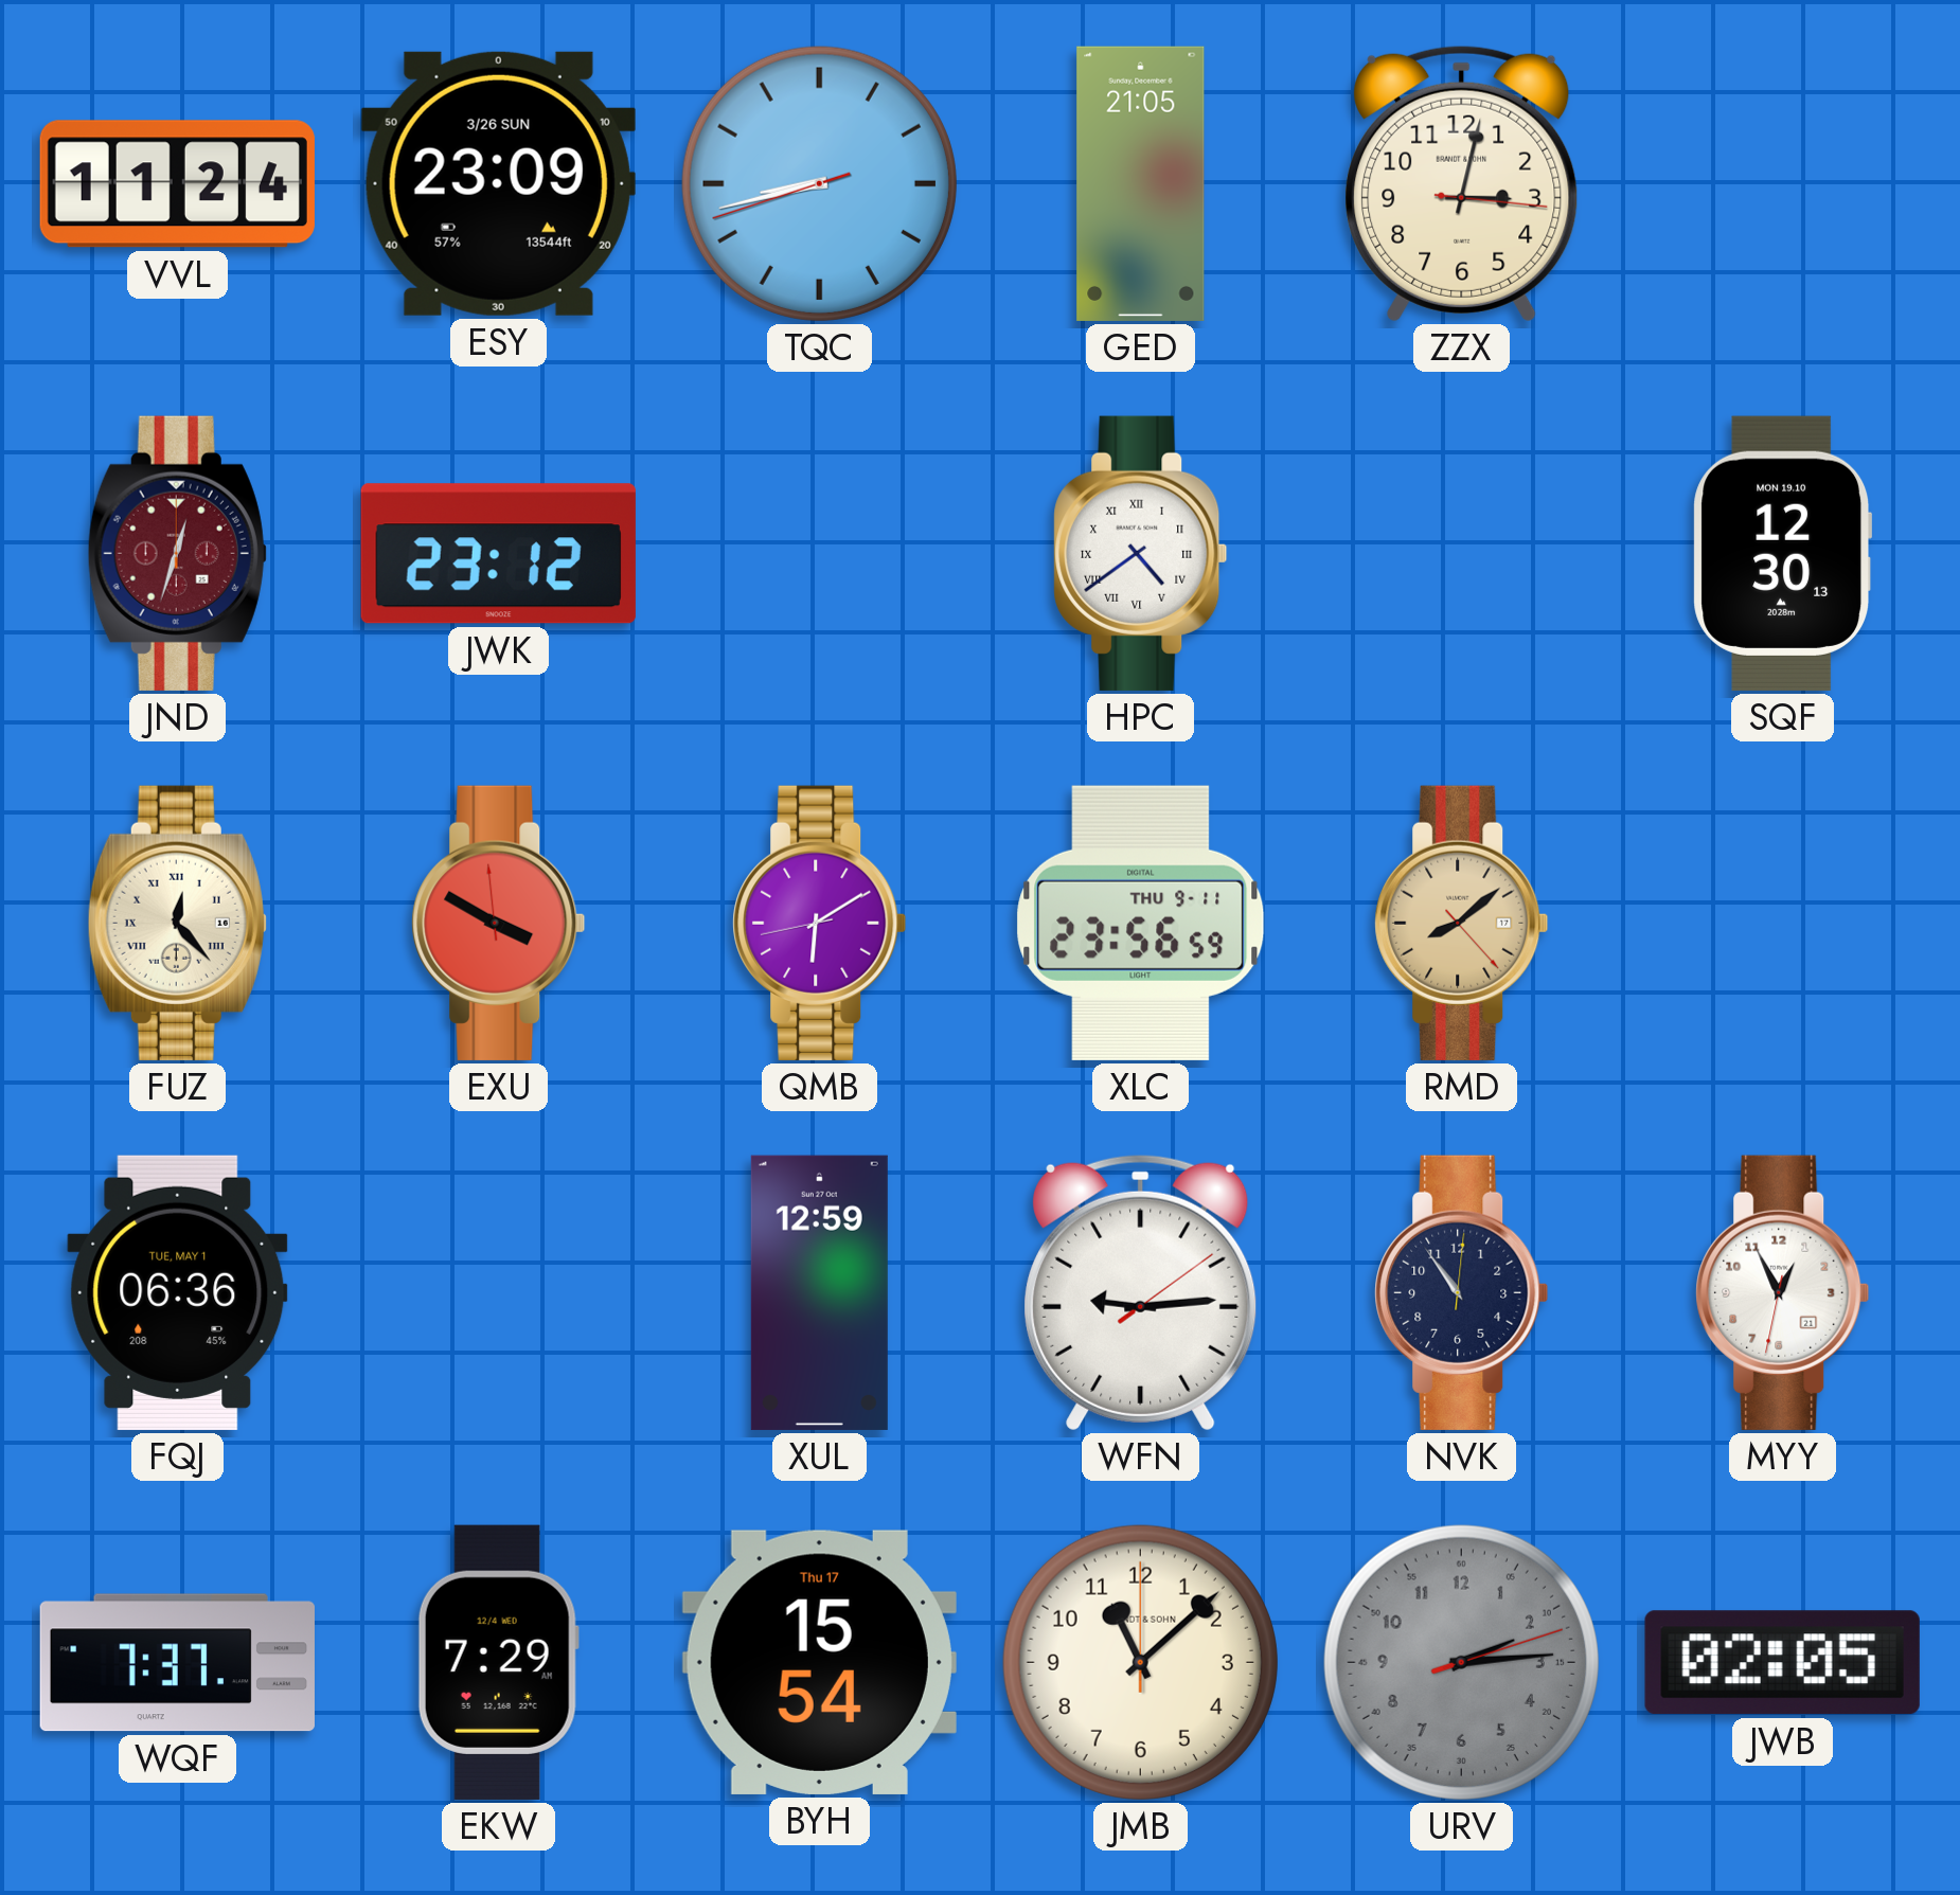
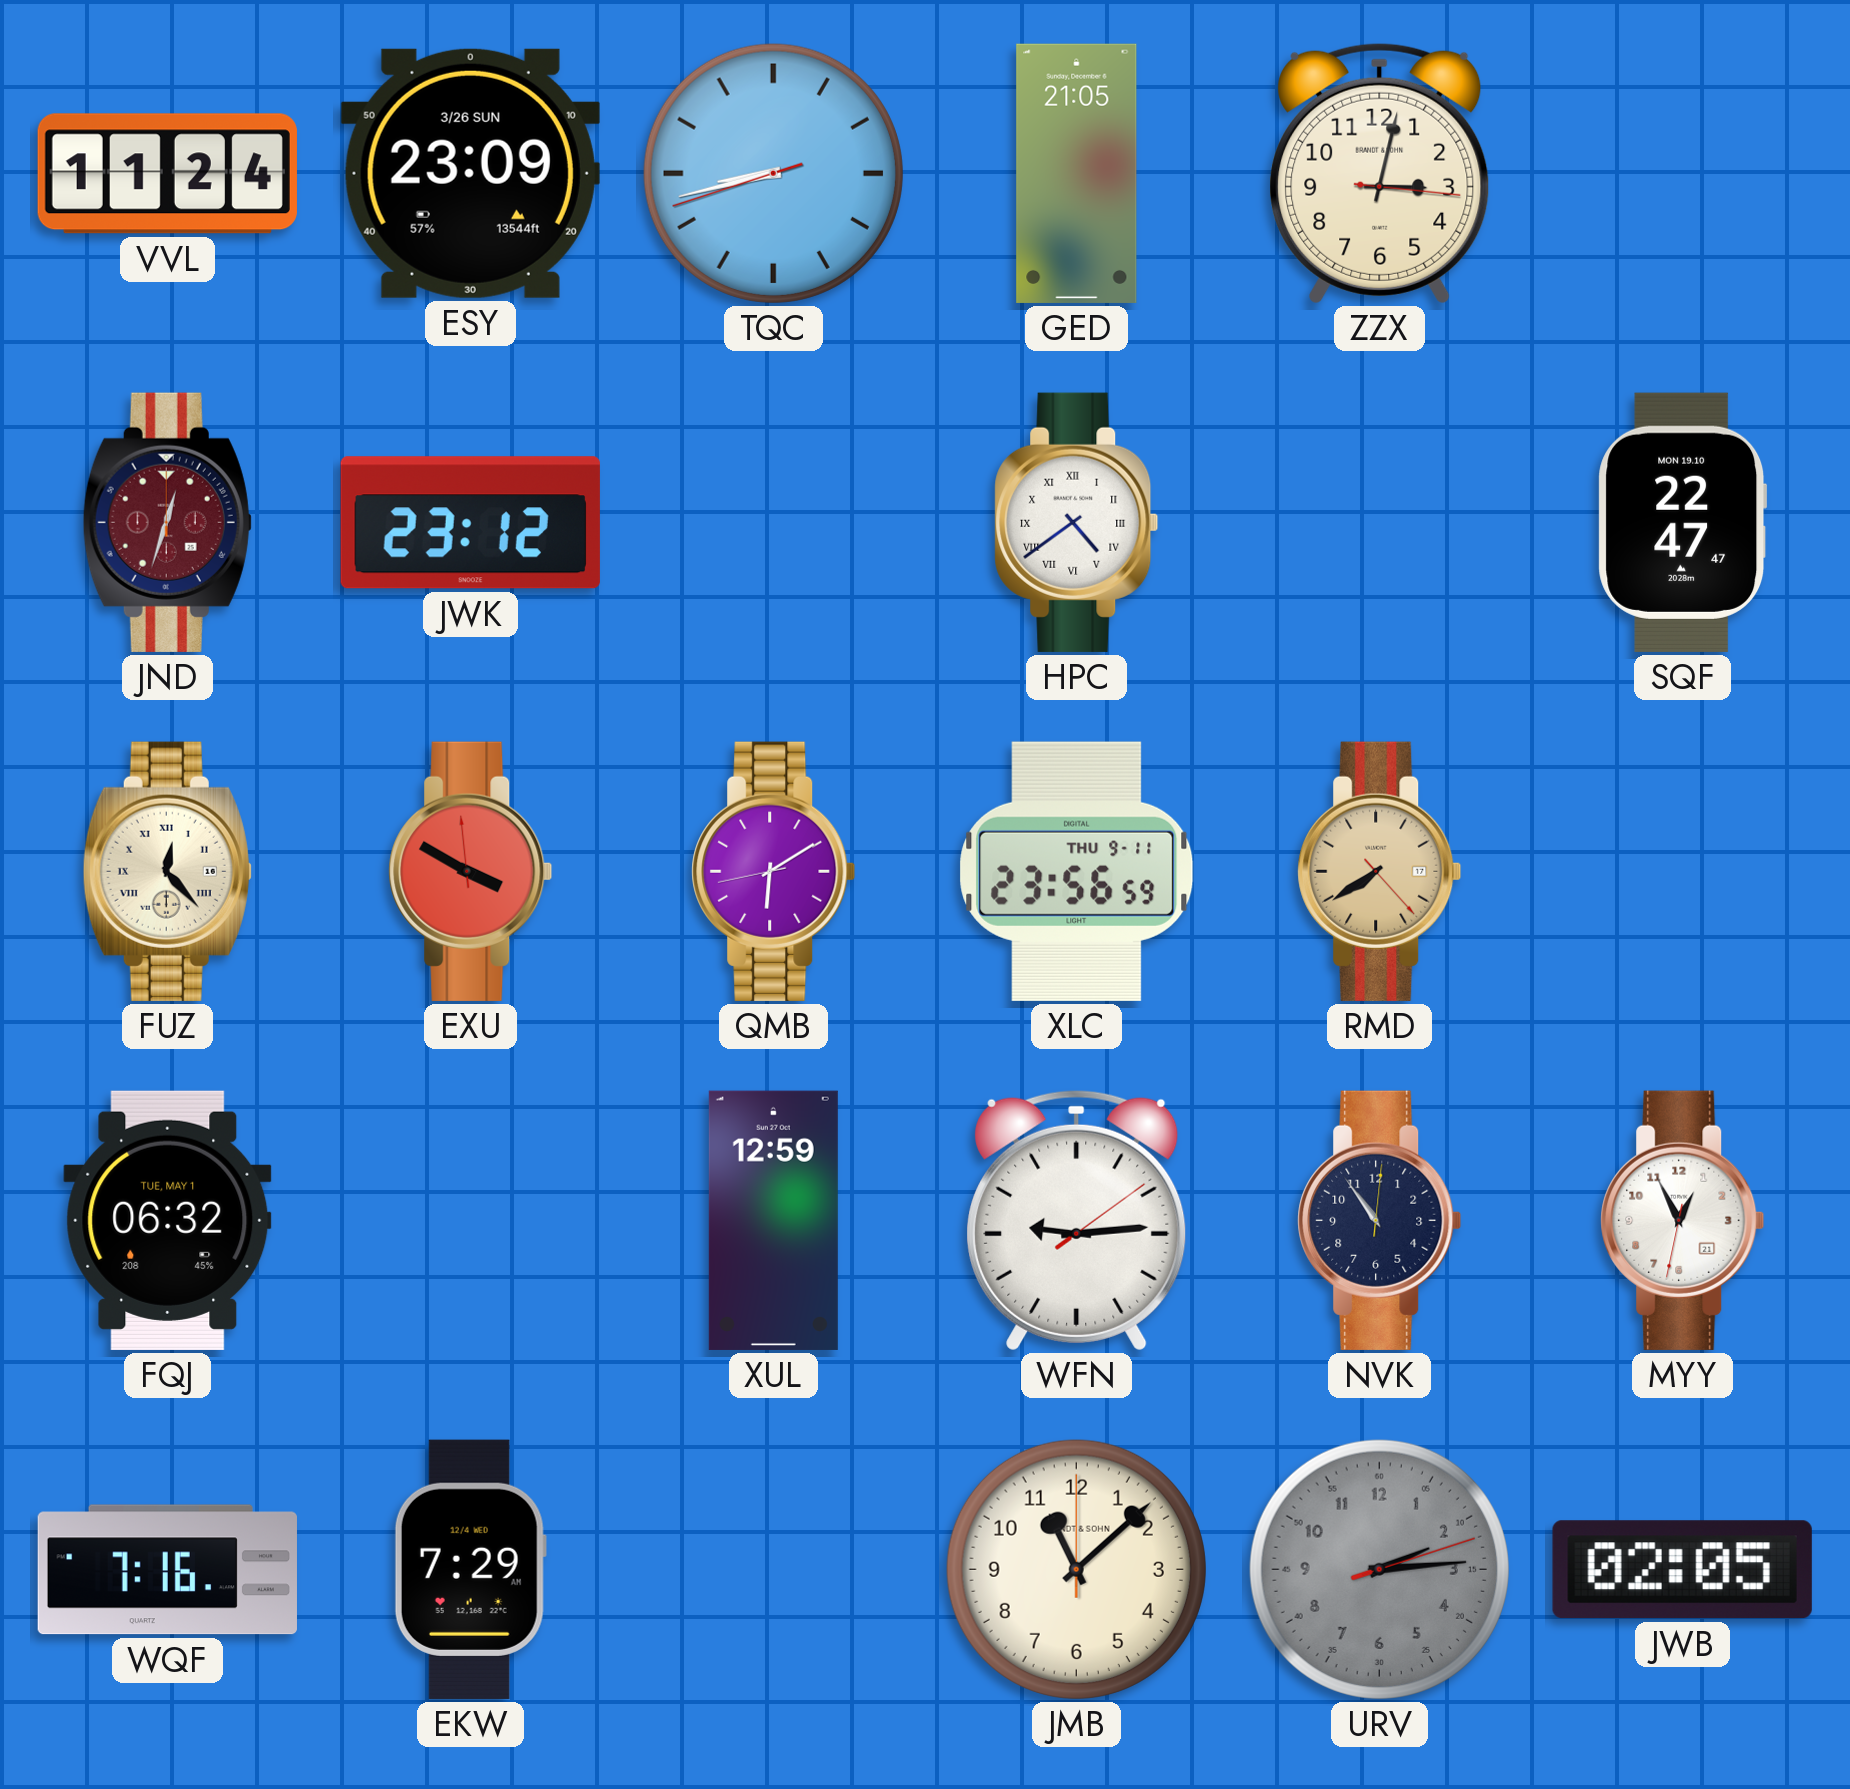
SQF: 12:30 -> 22:47
RMD: 8:08 -> 7:39
FQJ: 06:36 -> 06:32
WQF: 7:37 -> 7:16
BYH: 15:54 -> none
